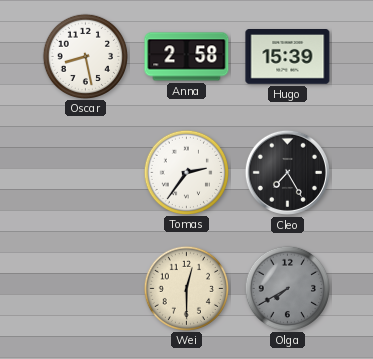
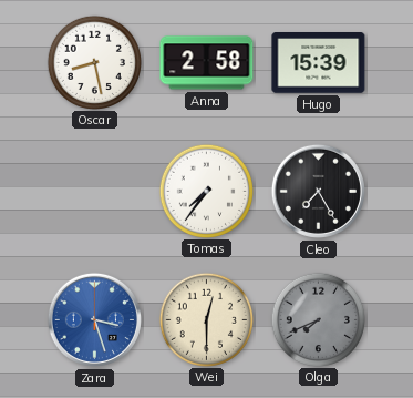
Tomas: 2:36 -> 7:36
Zara: none -> 3:27
Olga: 7:40 -> 7:41
